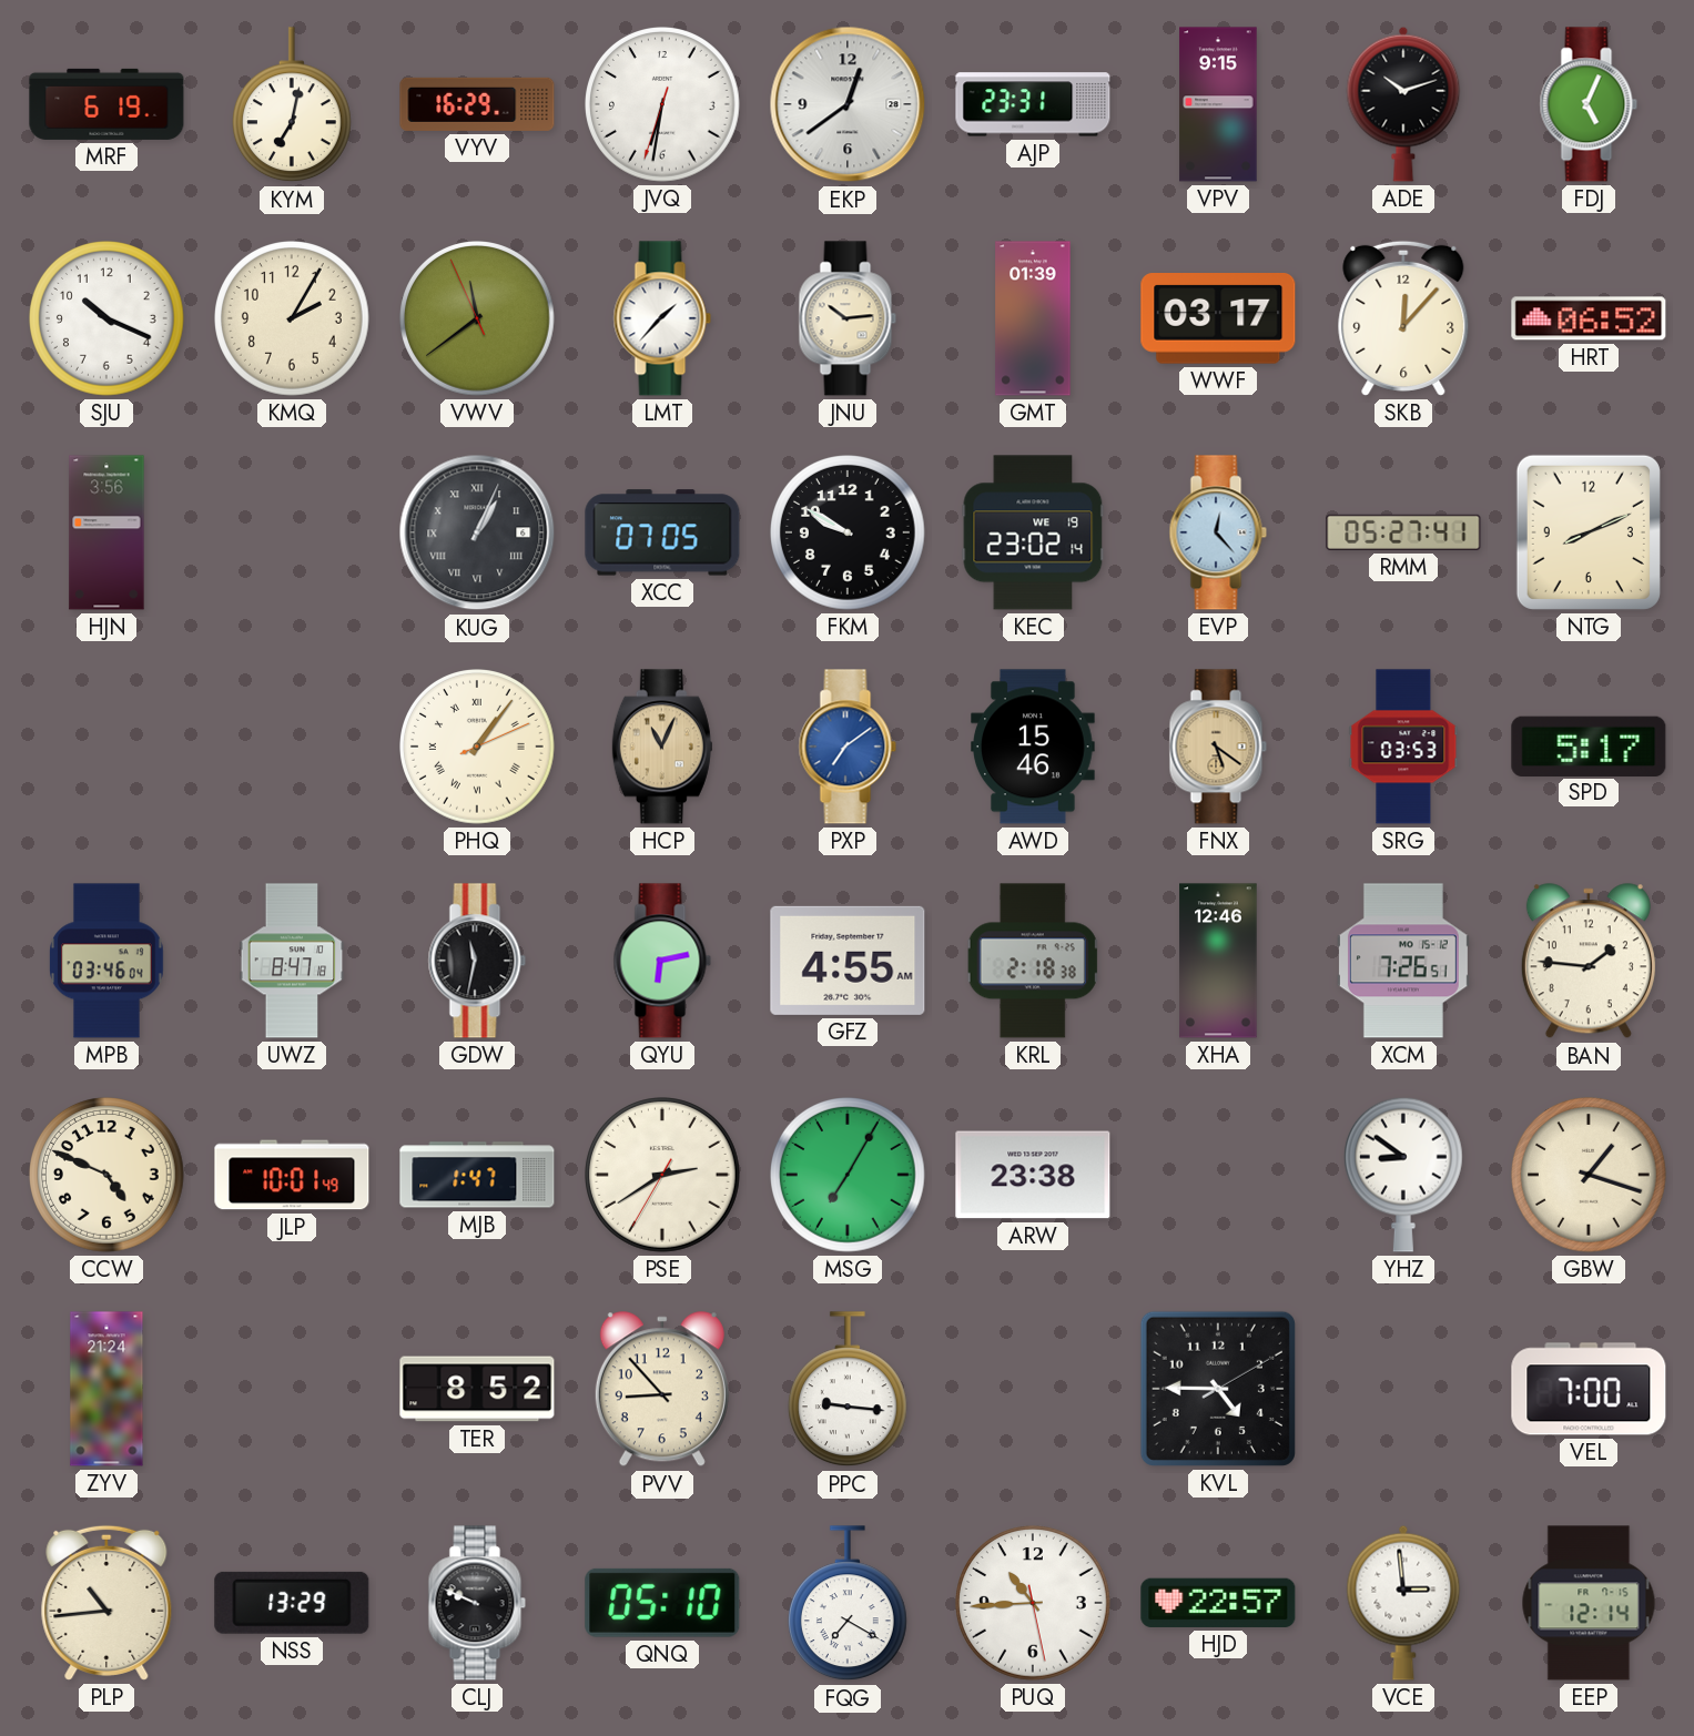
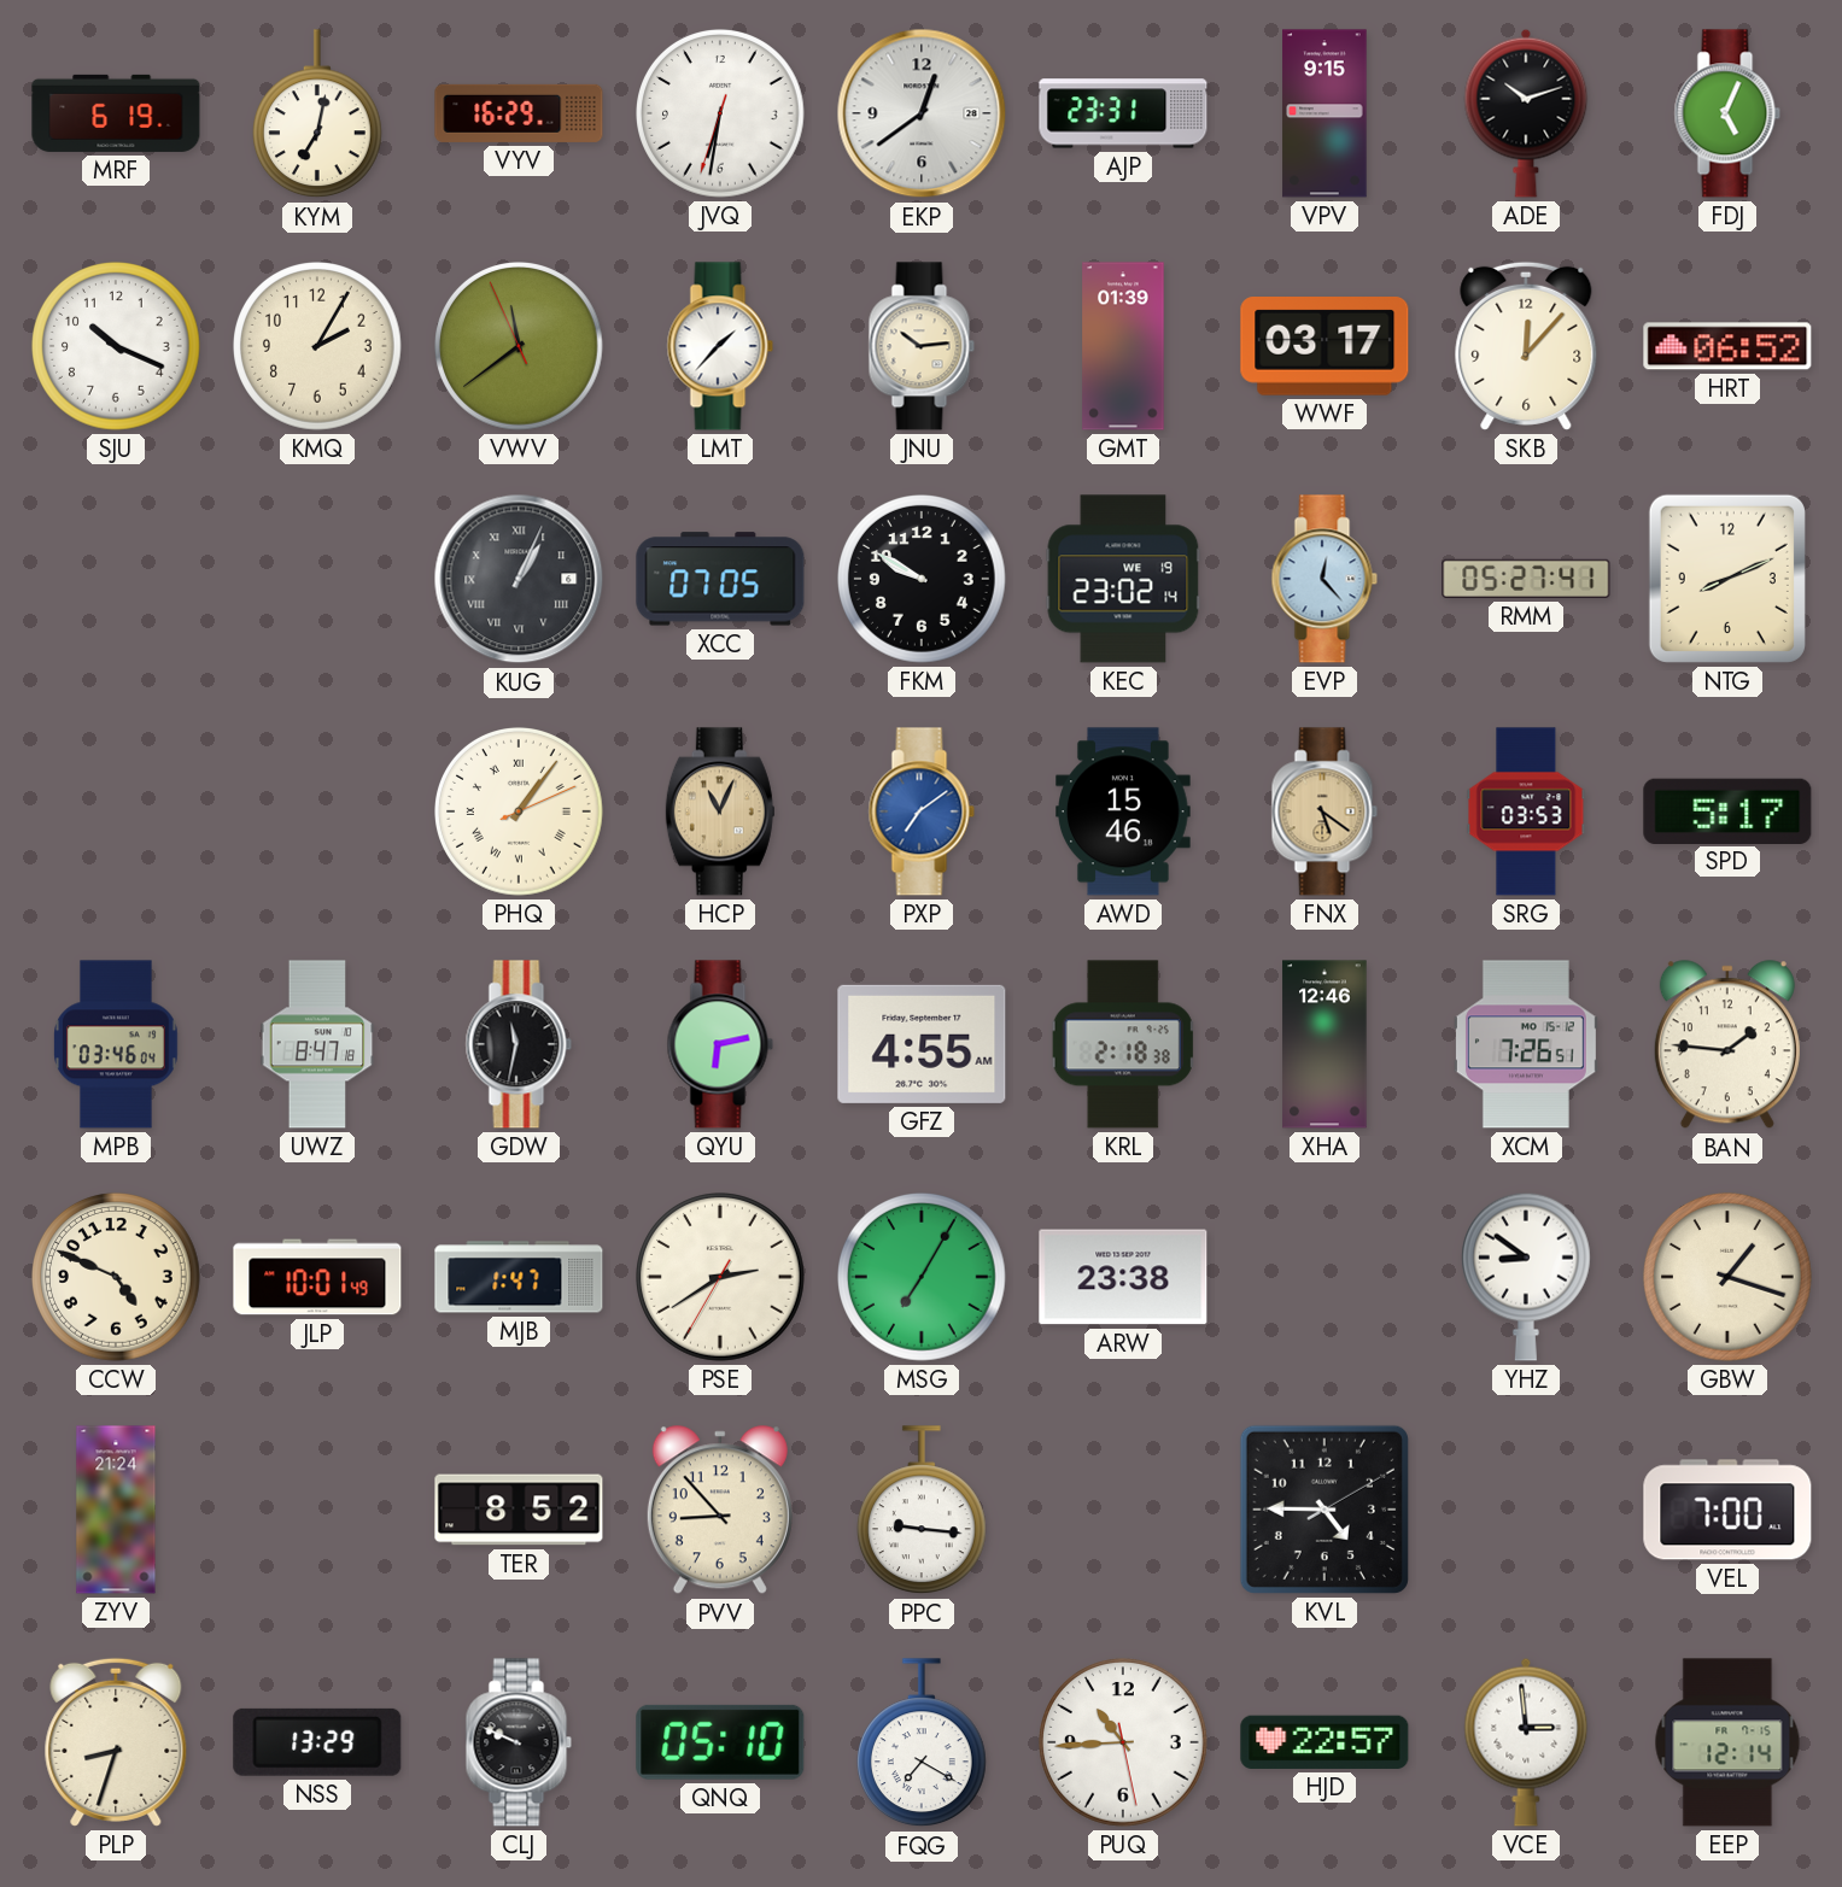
HJN: 3:56 -> none
PLP: 10:44 -> 8:33
